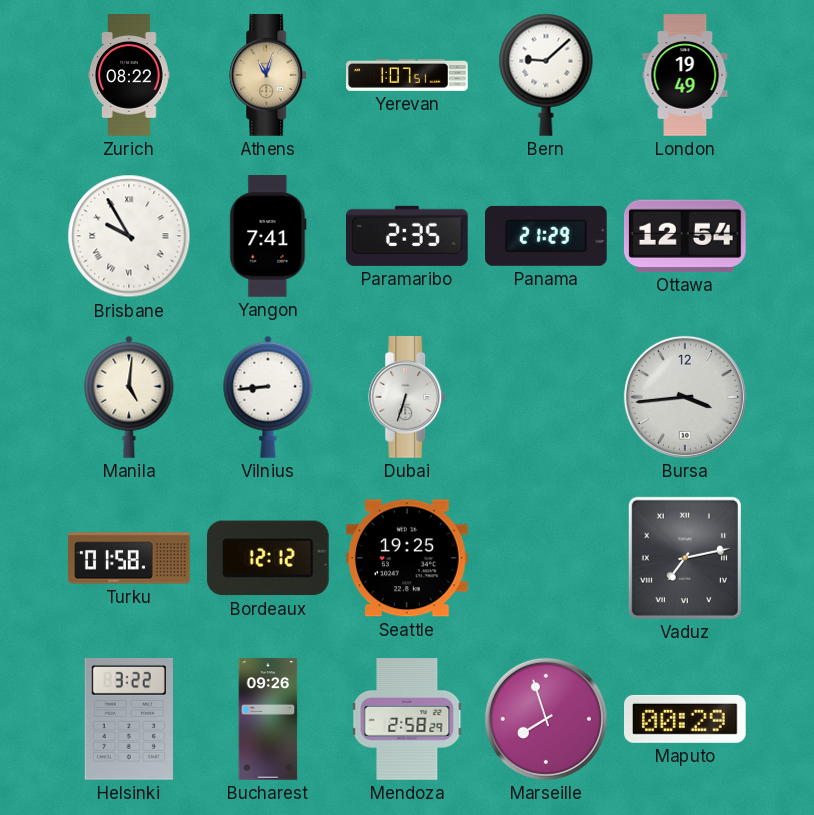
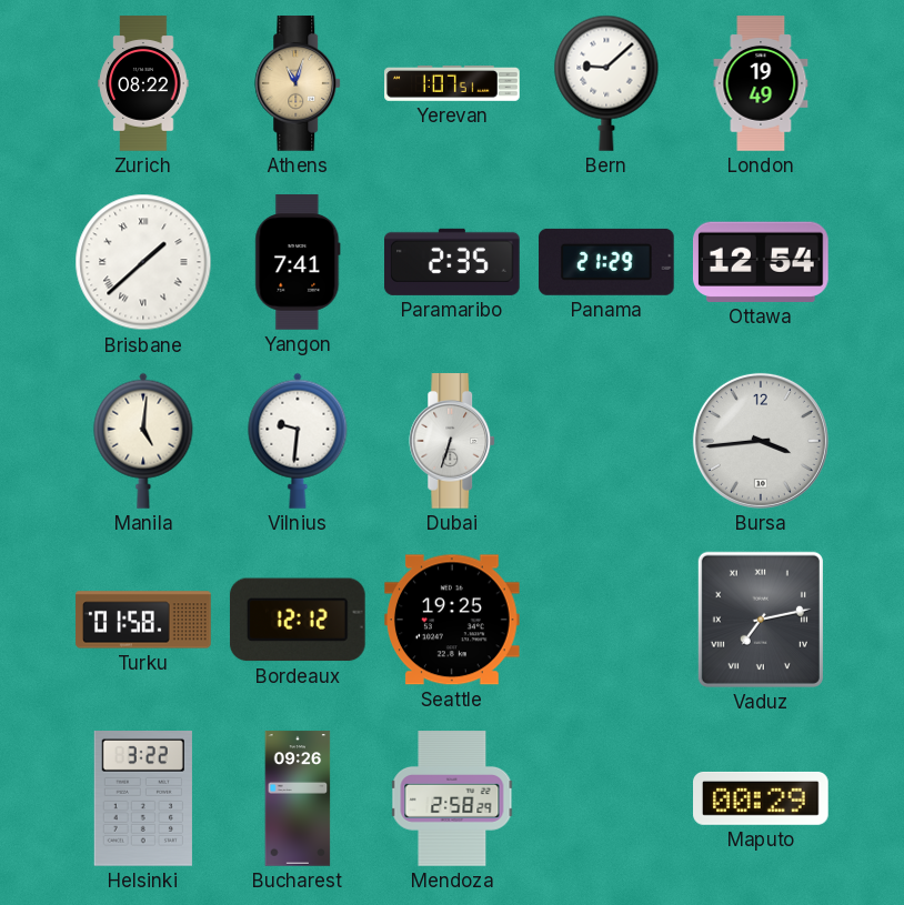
Brisbane: 9:55 -> 1:38
Vilnius: 8:44 -> 9:31
Marseille: 7:57 -> none
